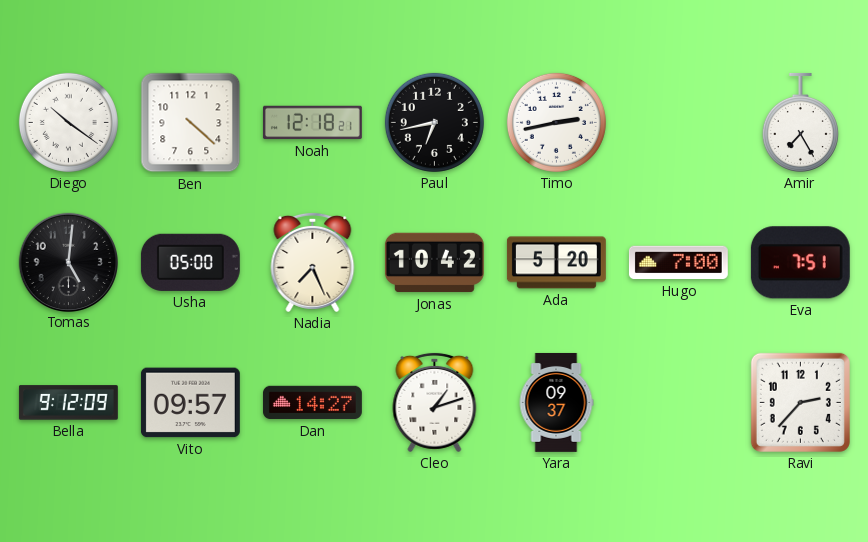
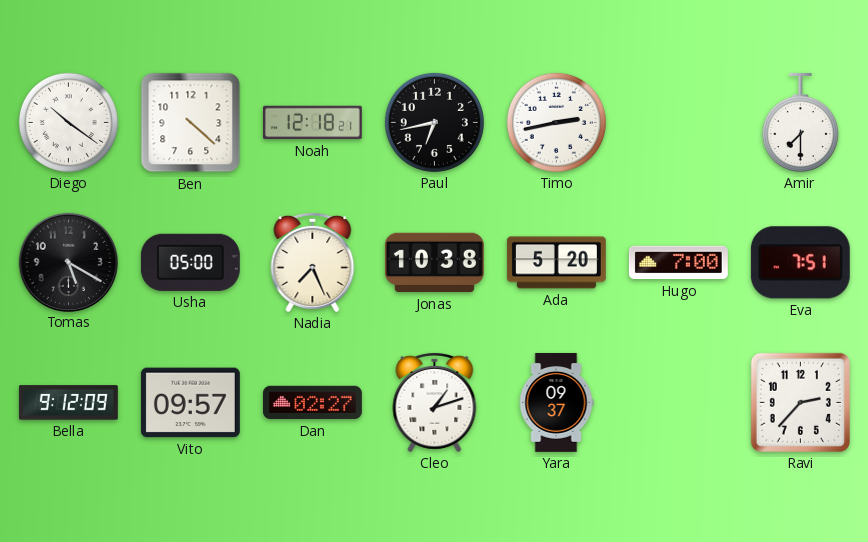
Amir: 7:25 -> 7:30
Tomas: 5:01 -> 5:20
Jonas: 10:42 -> 10:38
Dan: 14:27 -> 02:27
